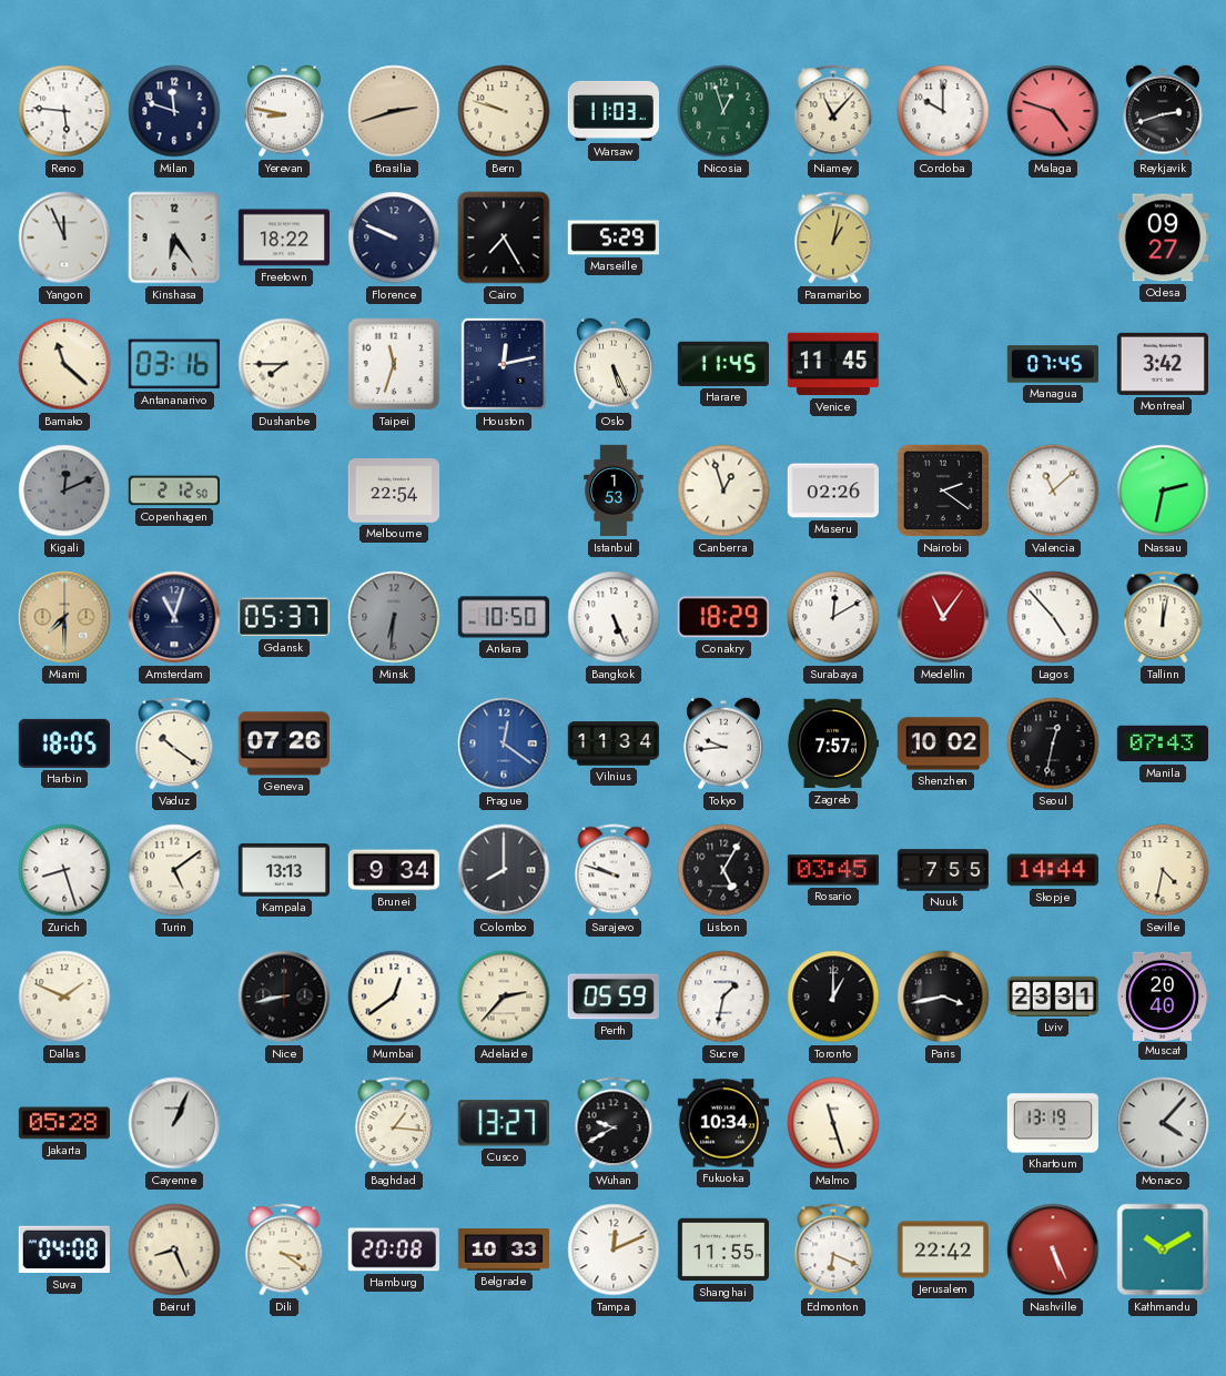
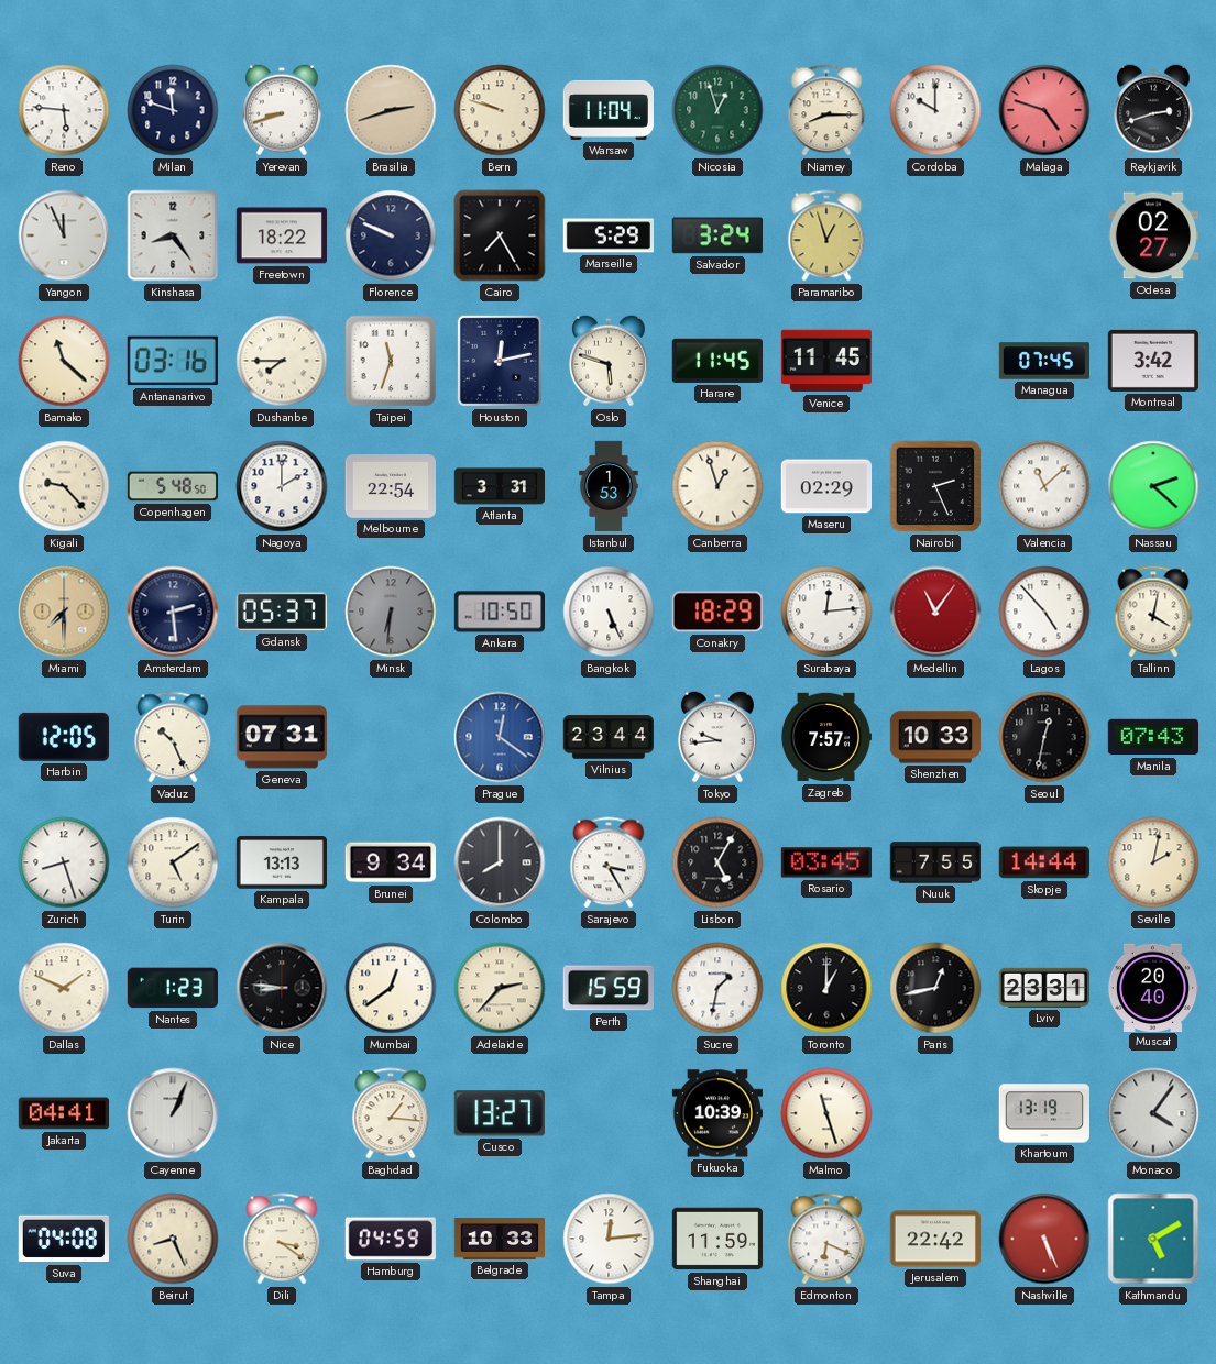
Yerevan: 8:47 -> 8:42
Warsaw: 11:03 -> 11:04
Niamey: 11:07 -> 8:15
Kinshasa: 6:24 -> 8:24
Salvador: none -> 3:24
Paramaribo: 1:02 -> 12:57
Odesa: 09:27 -> 02:27
Oslo: 5:26 -> 5:48
Kigali: 12:11 -> 9:23
Kigali dial: grey -> cream
Copenhagen: 2:12 -> 5:48
Nagoya: none -> 2:00
Atlanta: none -> 3:31
Maseru: 02:26 -> 02:29
Nairobi: 2:21 -> 2:26
Nassau: 2:32 -> 2:22
Amsterdam: 11:03 -> 2:29
Surabaya: 12:10 -> 12:14
Tallinn: 12:02 -> 4:02
Harbin: 18:05 -> 12:05
Vaduz: 10:21 -> 10:26
Geneva: 07:26 -> 07:31
Vilnius: 11:34 -> 23:44
Shenzhen: 10:02 -> 10:33
Sarajevo: 9:48 -> 3:25
Seville: 4:32 -> 2:02
Nantes: none -> 1:23
Nice: 8:43 -> 8:46
Perth: 05:59 -> 15:59
Paris: 3:43 -> 12:43
Jakarta: 05:28 -> 04:41
Wuhan: 9:40 -> none
Fukuoka: 10:34 -> 10:39
Monaco: 4:07 -> 4:06
Hamburg: 20:08 -> 04:59
Tampa: 12:11 -> 12:14
Shanghai: 11:55 -> 11:59
Kathmandu: 10:10 -> 5:10
